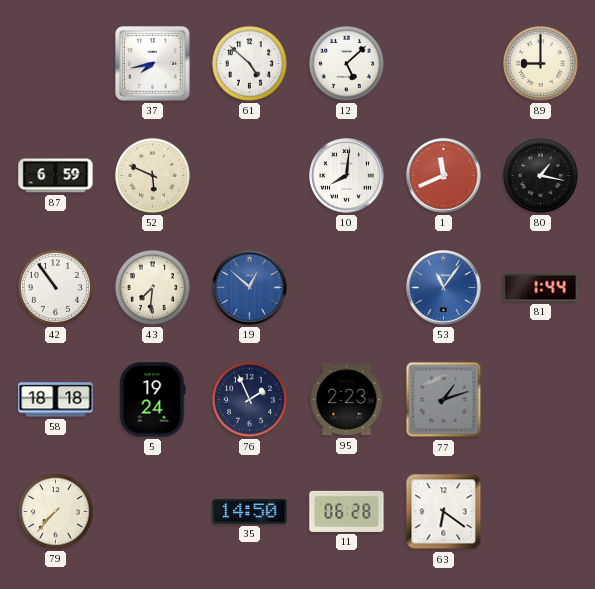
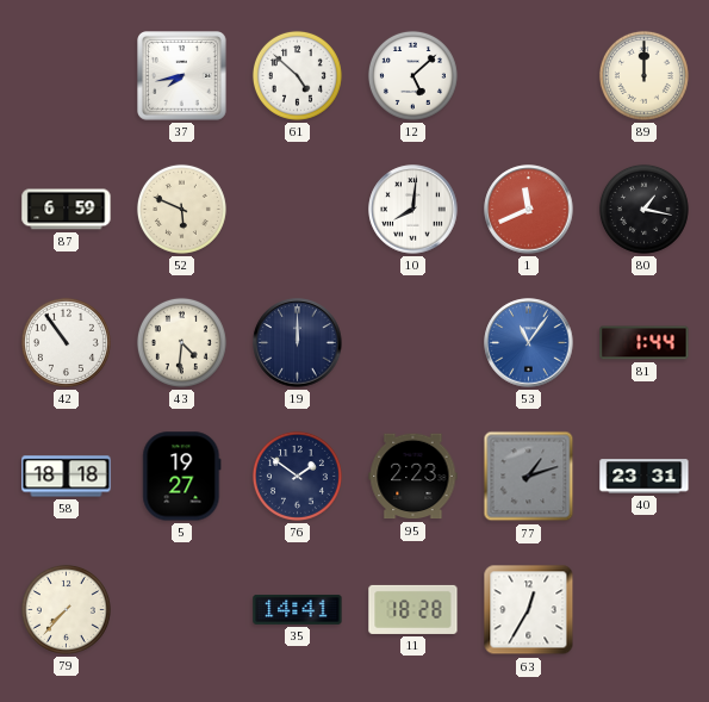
89: 9:00 -> 12:00
43: 7:31 -> 4:31
19: 12:52 -> 12:00
19 dial: blue -> navy
5: 19:24 -> 19:27
76: 1:56 -> 1:51
40: none -> 23:31
35: 14:50 -> 14:41
11: 06:28 -> 18:28
63: 6:21 -> 12:35
